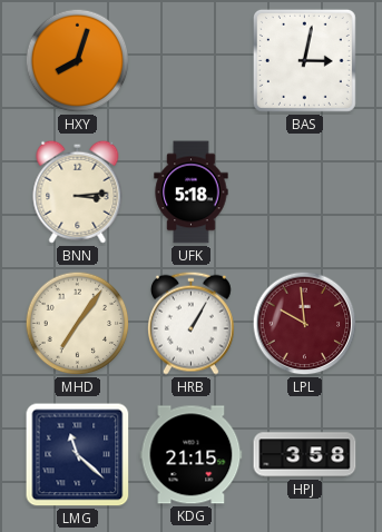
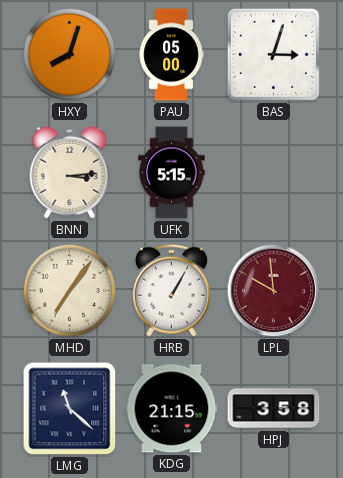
PAU: none -> 05:00
BAS: 3:02 -> 3:03
UFK: 5:18 -> 5:15
